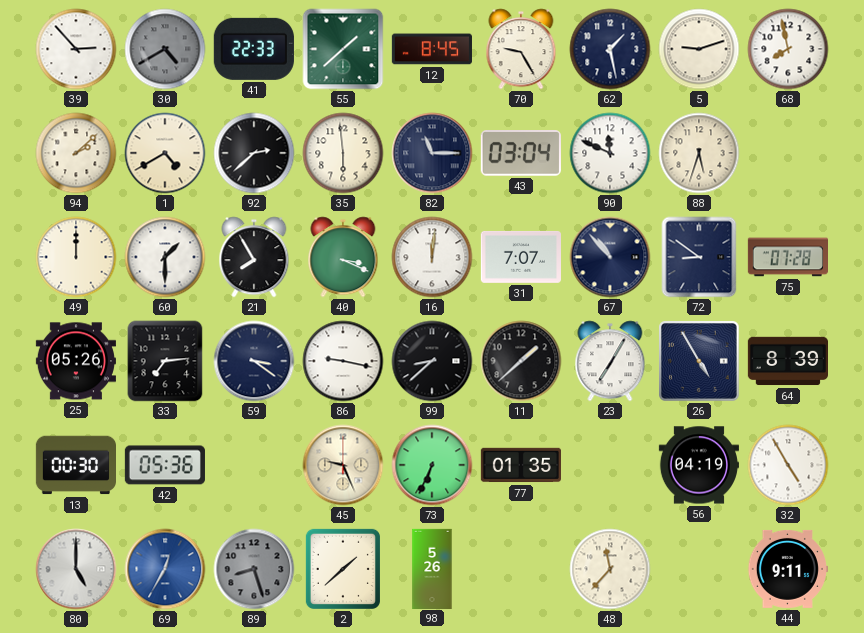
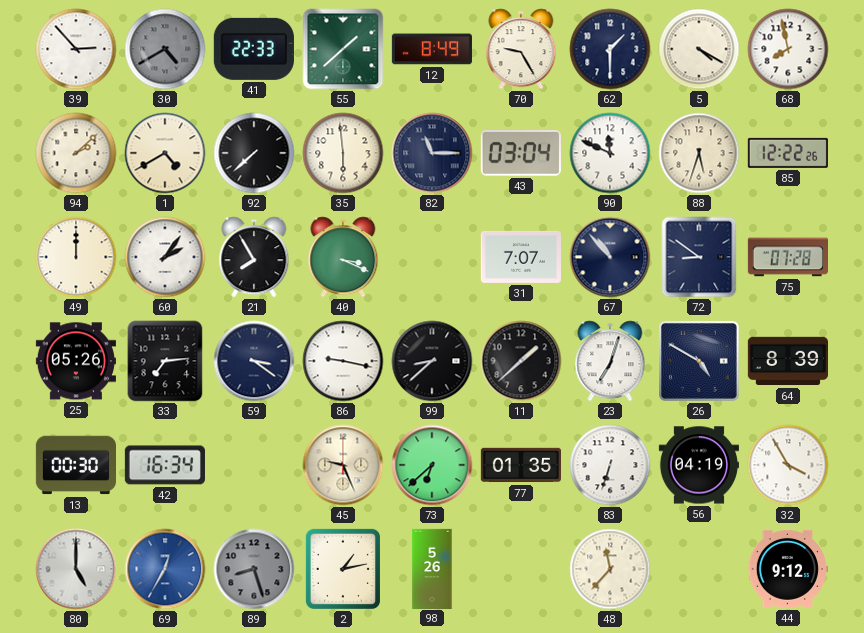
12: 8:45 -> 8:49
62: 1:28 -> 1:30
5: 9:12 -> 4:20
92: 2:38 -> 7:38
85: none -> 12:22
60: 1:30 -> 2:06
16: 12:01 -> none
23: 7:05 -> 7:03
26: 4:55 -> 4:50
42: 05:36 -> 16:34
73: 6:34 -> 6:38
83: none -> 6:33
32: 4:55 -> 3:55
2: 1:38 -> 1:13
44: 9:11 -> 9:12
